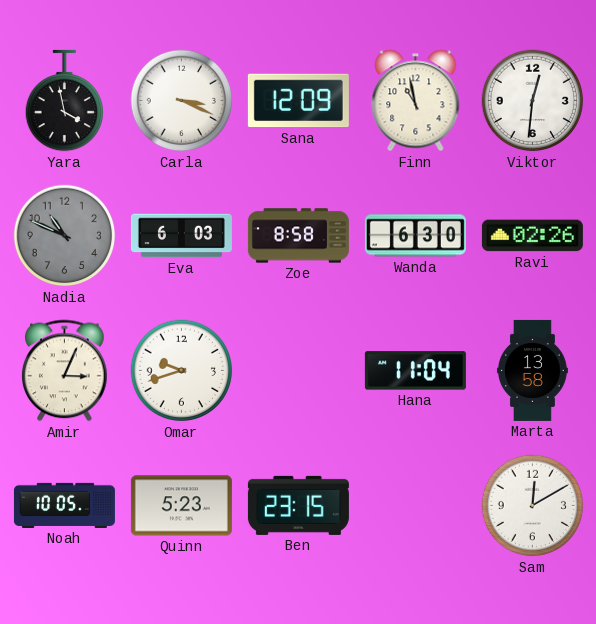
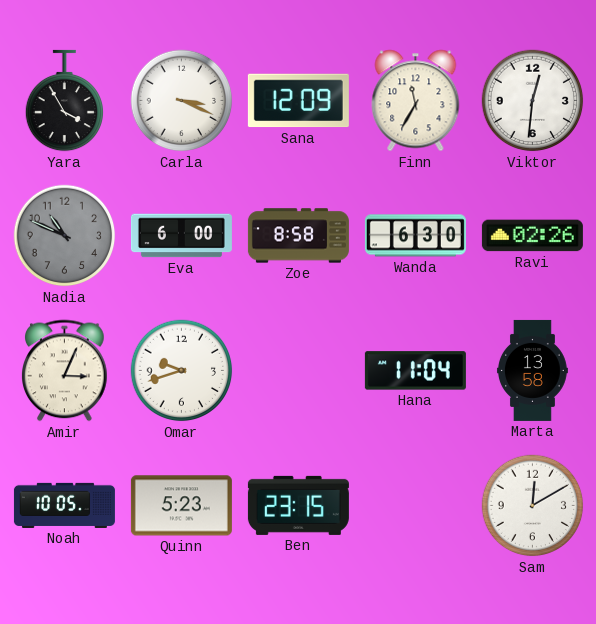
Yara: 3:58 -> 3:55
Finn: 10:58 -> 11:35
Eva: 6:03 -> 6:00
